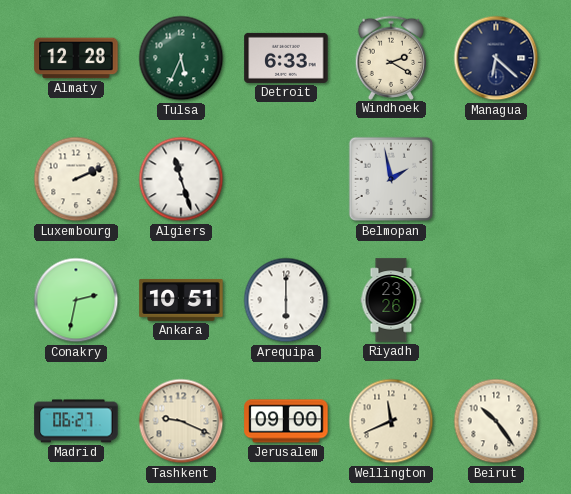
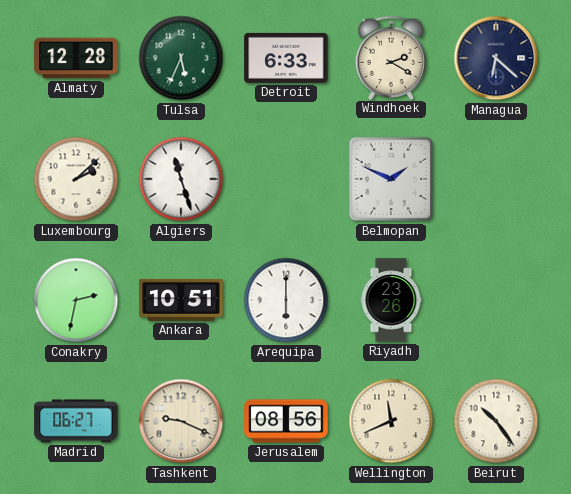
Luxembourg: 2:11 -> 2:08
Belmopan: 1:58 -> 1:49
Jerusalem: 09:00 -> 08:56
